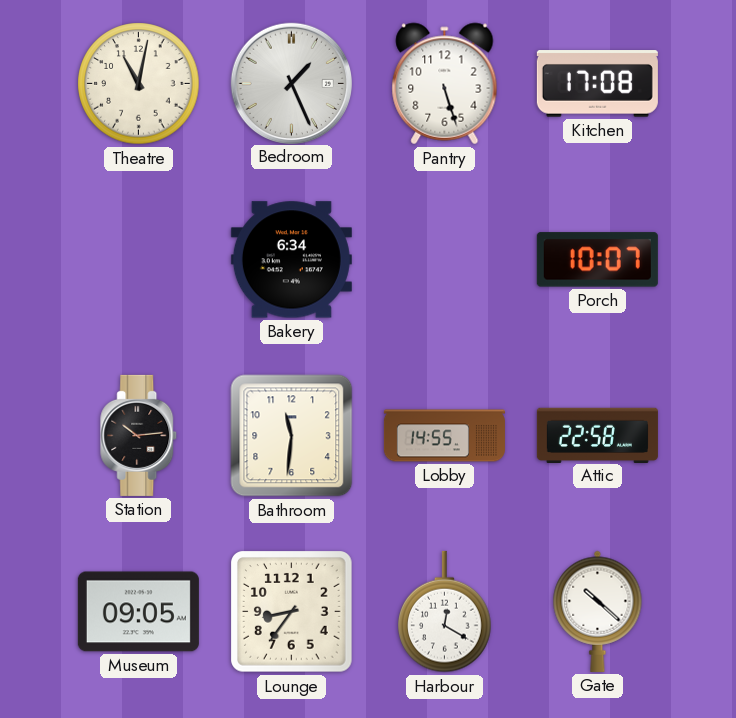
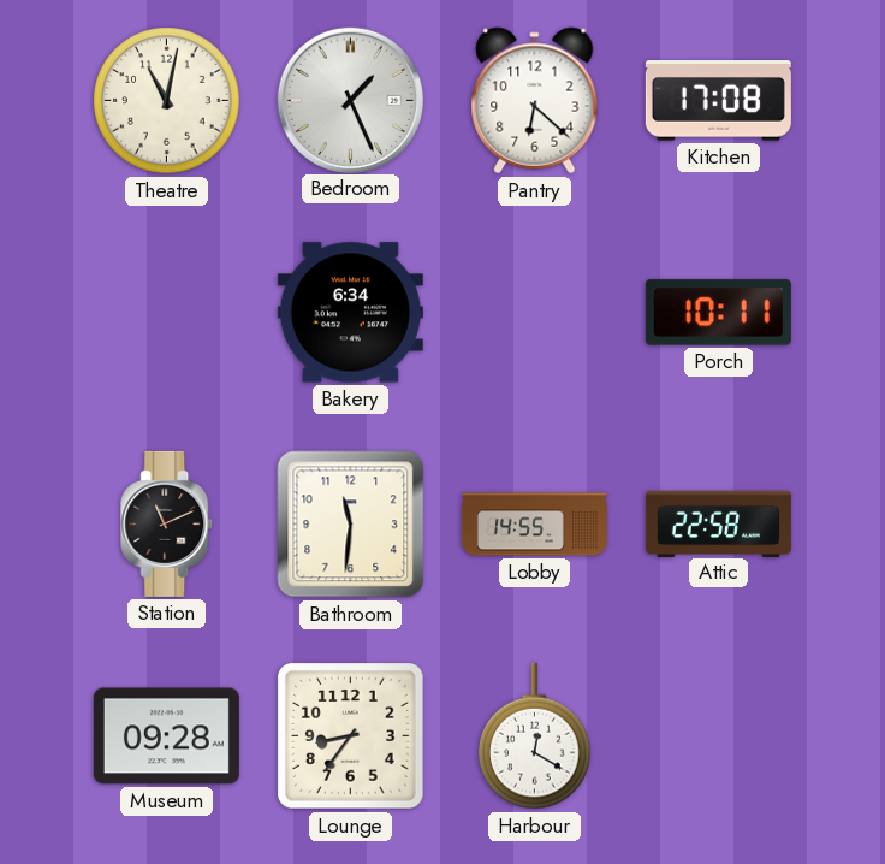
Pantry: 5:27 -> 6:22
Porch: 10:07 -> 10:11
Station: 10:14 -> 11:11
Museum: 09:05 -> 09:28
Gate: 10:22 -> none
